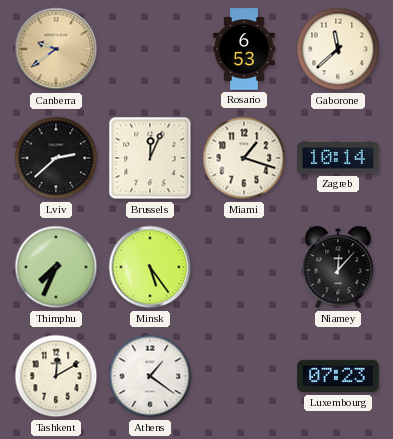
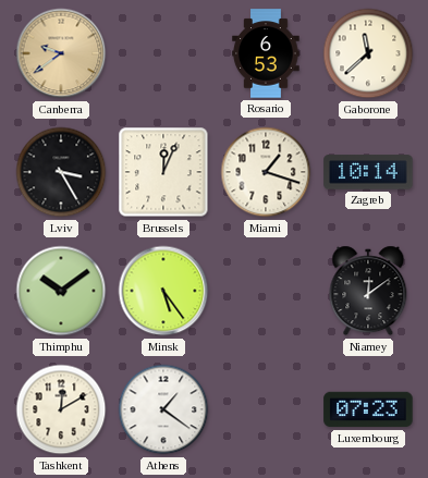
Lviv: 2:38 -> 3:25
Thimphu: 7:34 -> 10:09
Niamey: 12:07 -> 12:09
